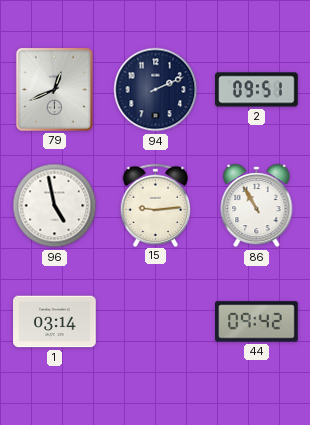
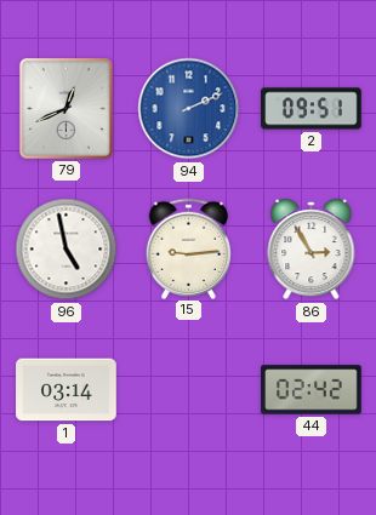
94 dial: navy -> blue
86: 10:55 -> 2:55
44: 09:42 -> 02:42
